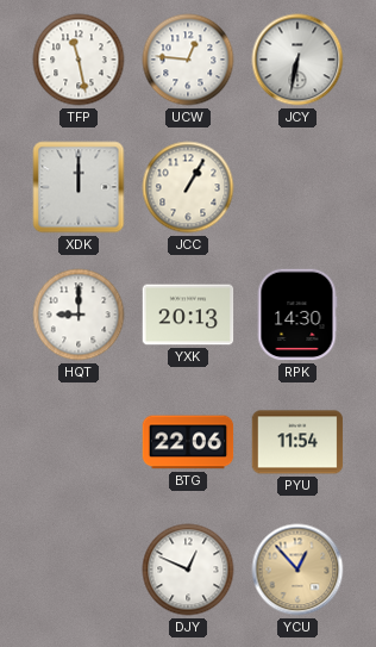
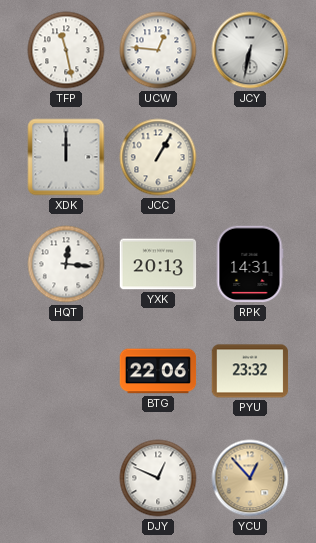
HQT: 9:00 -> 12:16
RPK: 14:30 -> 14:31
PYU: 11:54 -> 23:32
